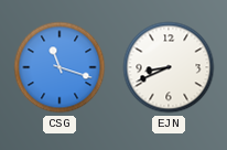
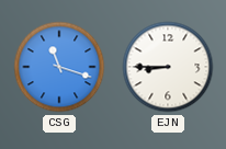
EJN: 8:41 -> 8:45
